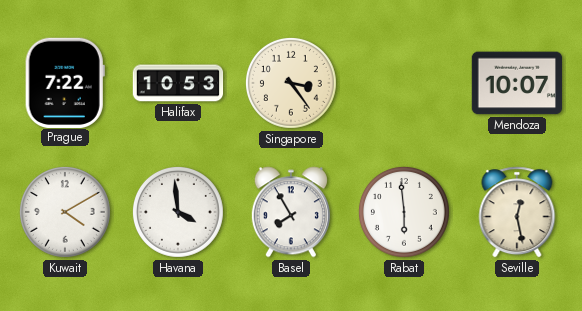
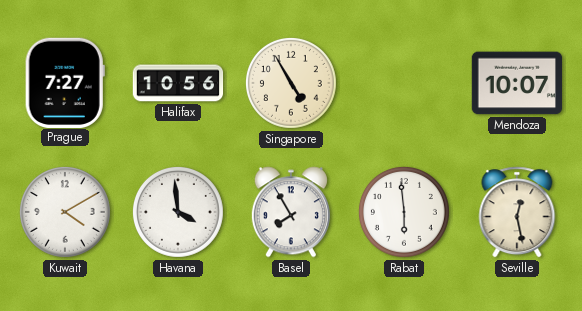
Prague: 7:22 -> 7:27
Halifax: 10:53 -> 10:56
Singapore: 3:24 -> 4:55
